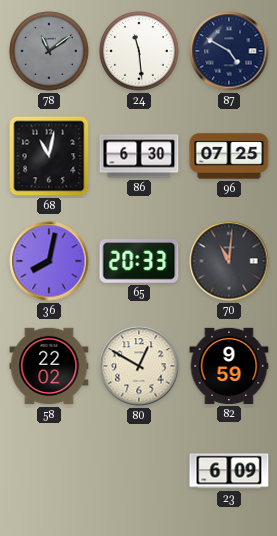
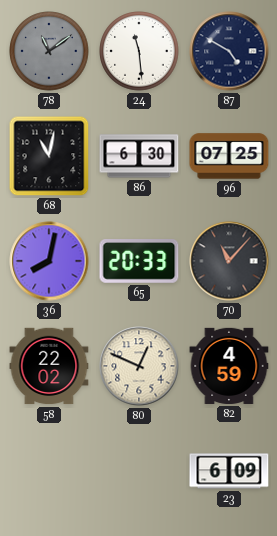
70: 11:01 -> 11:07
80: 12:50 -> 12:49
82: 9:59 -> 4:59
